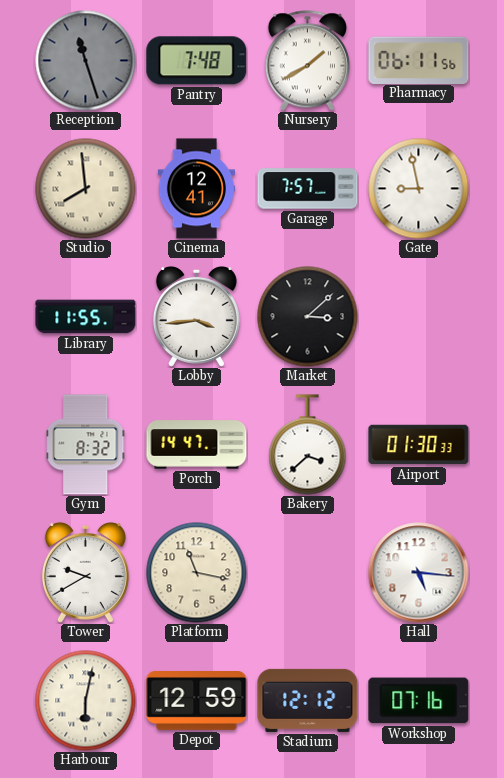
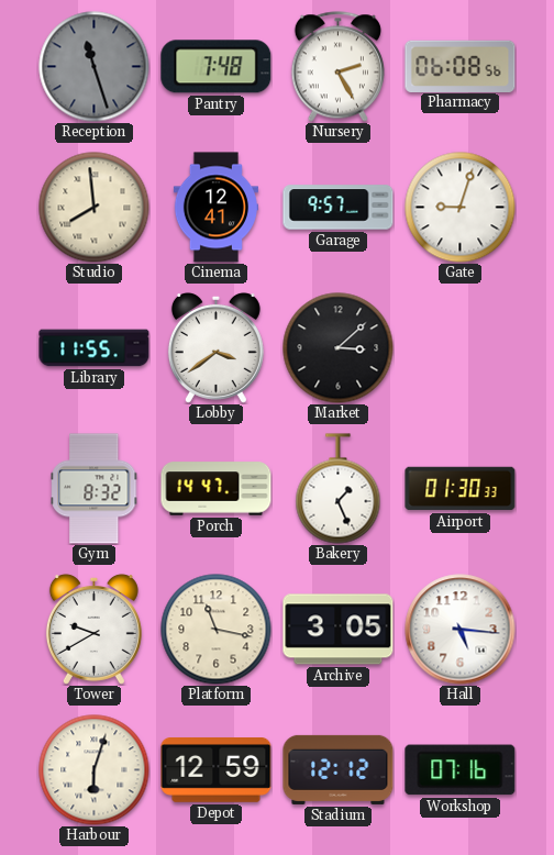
Nursery: 1:40 -> 2:25
Pharmacy: 06:11 -> 06:08
Garage: 7:57 -> 9:57
Gate: 8:58 -> 9:03
Lobby: 3:44 -> 3:39
Bakery: 3:38 -> 1:26
Archive: none -> 3:05
Harbour: 6:02 -> 6:03
